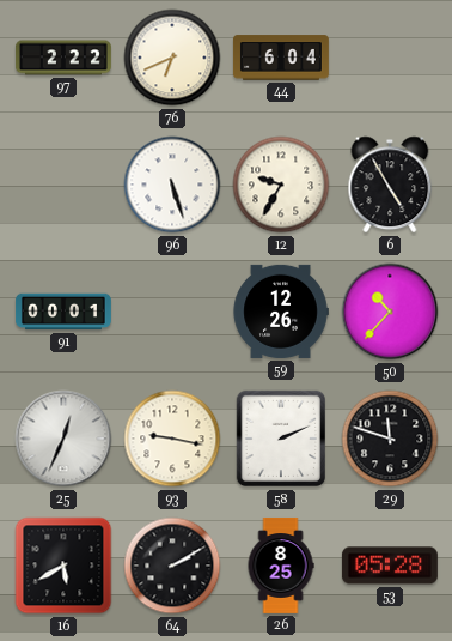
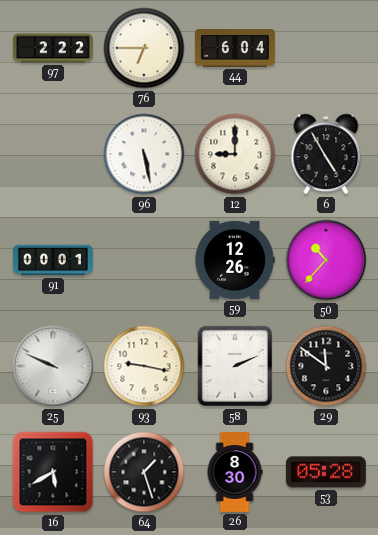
76: 6:41 -> 6:45
96: 5:27 -> 5:28
12: 9:35 -> 9:00
25: 12:34 -> 9:49
29: 11:48 -> 11:51
64: 2:10 -> 1:27
26: 8:25 -> 8:30
